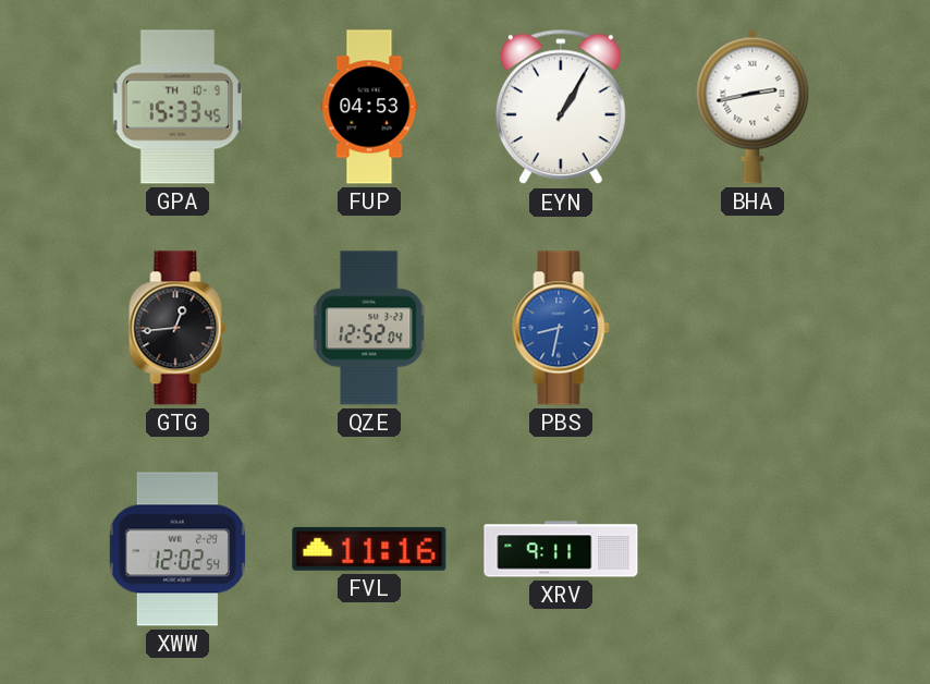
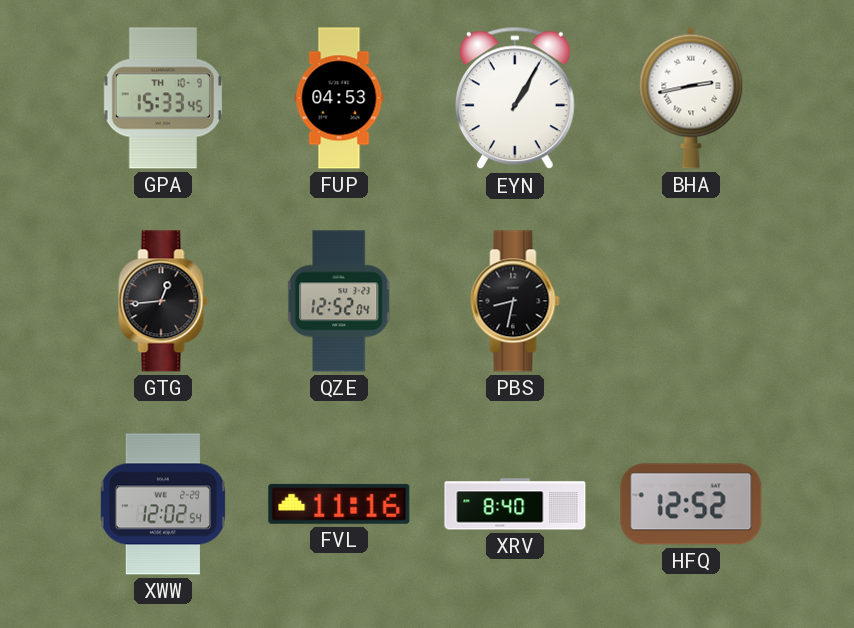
PBS dial: blue -> black
XRV: 9:11 -> 8:40
HFQ: none -> 12:52
